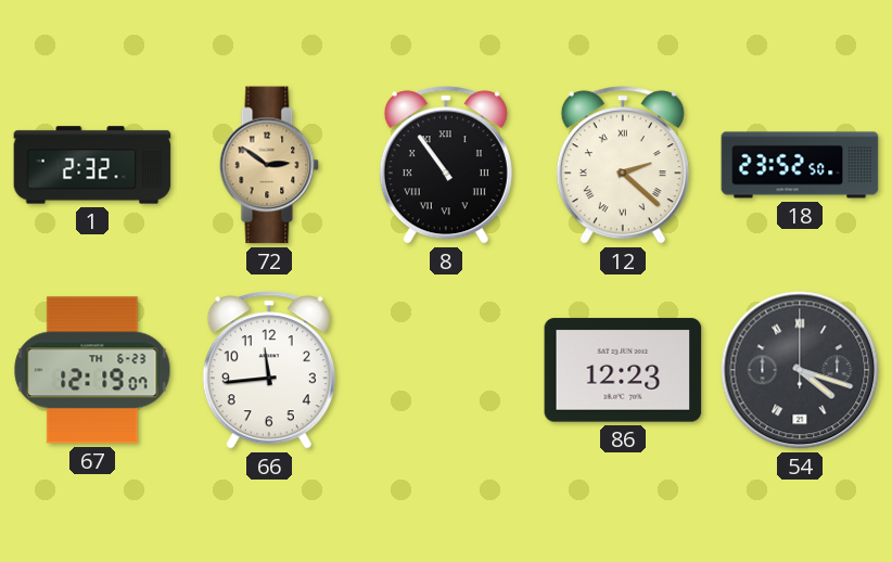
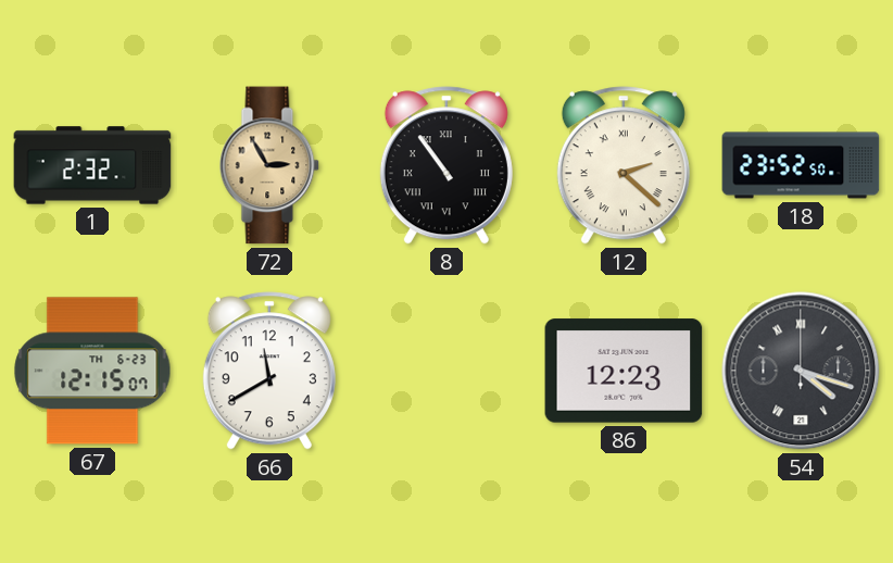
72: 2:51 -> 2:55
67: 12:19 -> 12:15
66: 11:44 -> 11:40
